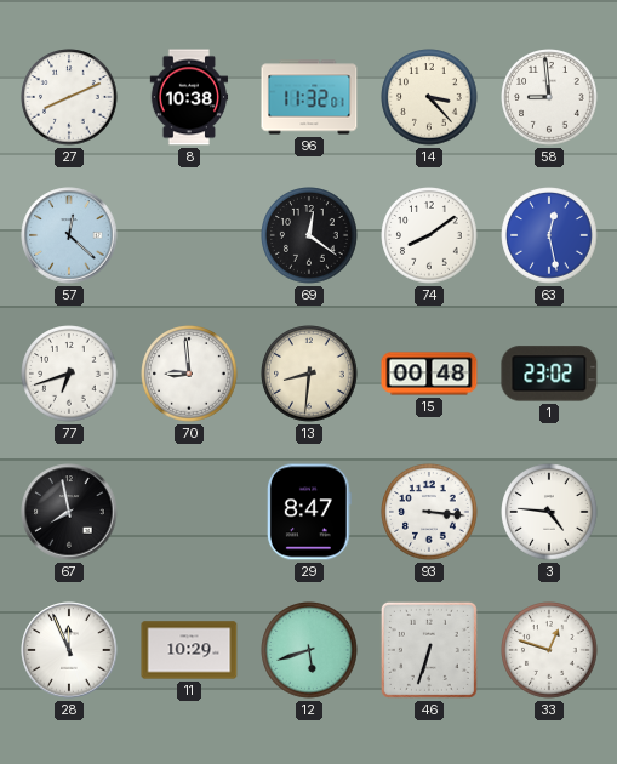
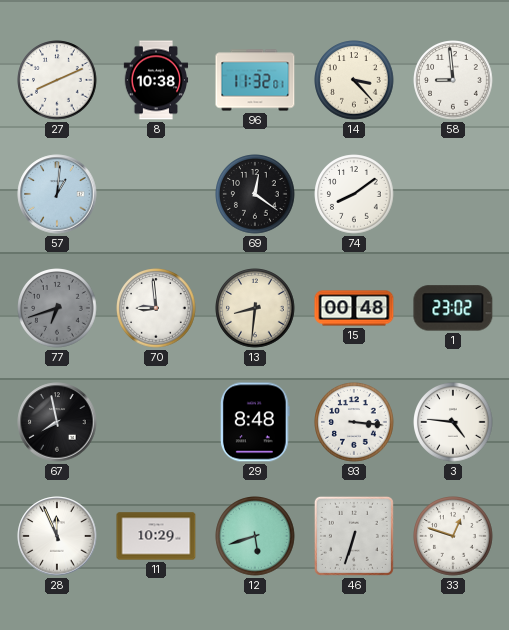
57: 12:22 -> 1:01
63: 12:28 -> none
77 dial: white -> grey
29: 8:47 -> 8:48
